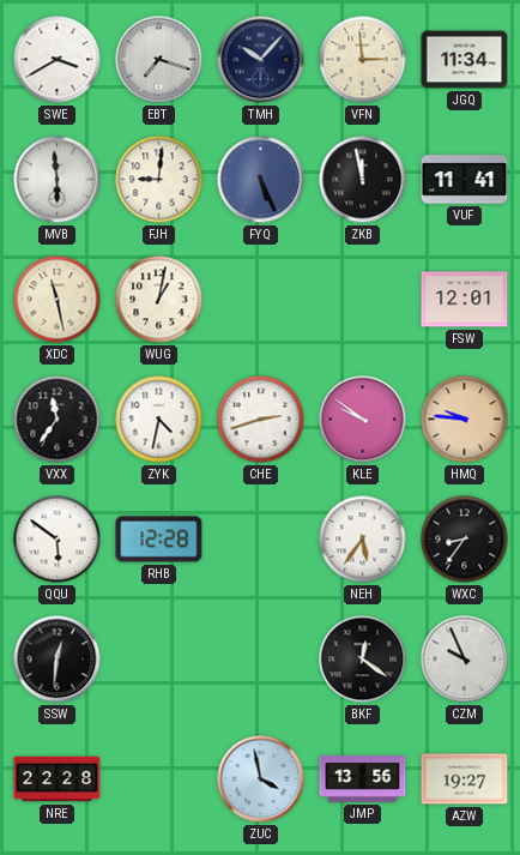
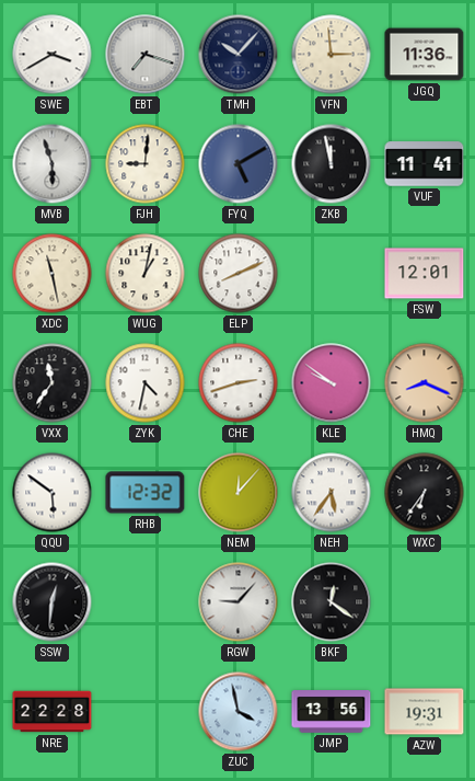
JGQ: 11:34 -> 11:36
MVB: 5:59 -> 5:57
FYQ: 5:26 -> 5:10
ELP: none -> 8:11
HMQ: 9:46 -> 8:19
RHB: 12:28 -> 12:32
NEM: none -> 12:07
WXC: 8:36 -> 6:36
RGW: none -> 9:07
CZM: 9:56 -> none
AZW: 19:27 -> 19:31
